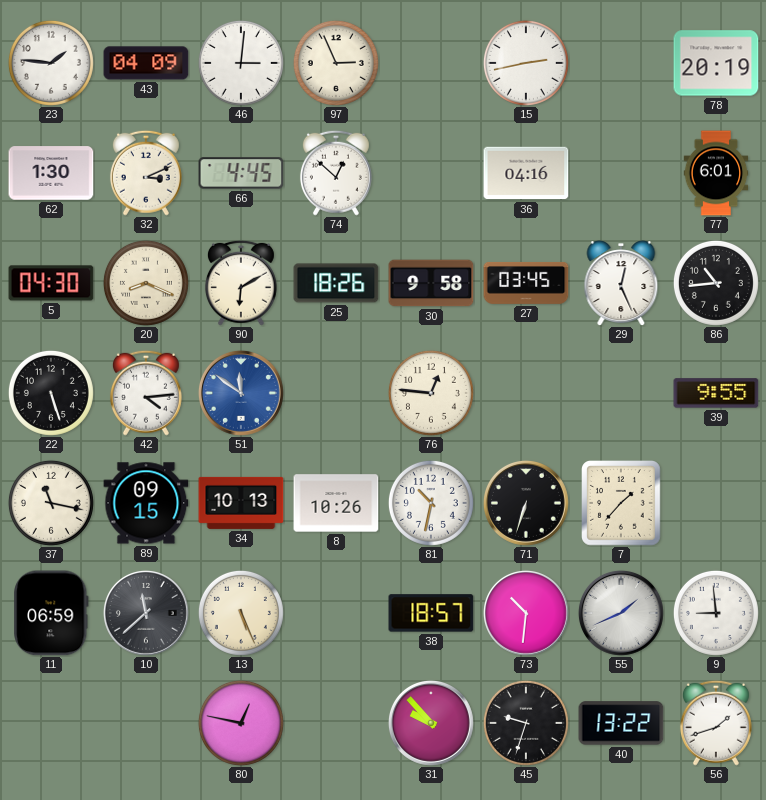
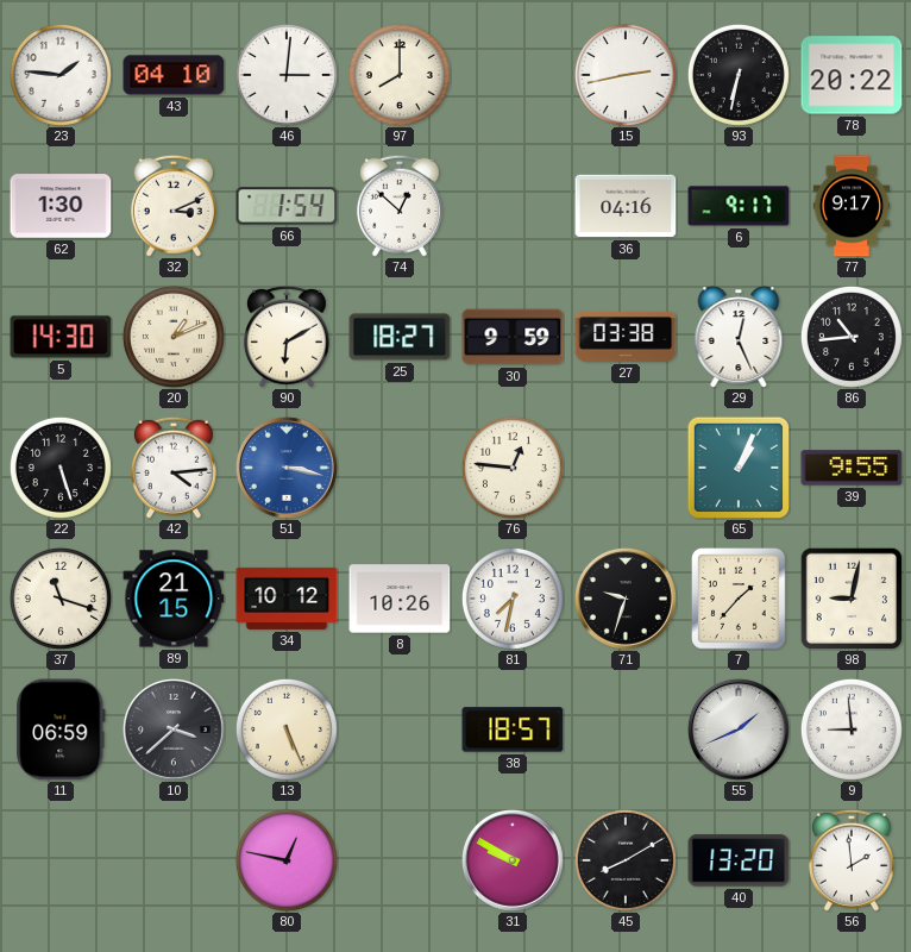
43: 04:09 -> 04:10
97: 2:56 -> 8:00
93: none -> 6:32
78: 20:19 -> 20:22
66: 4:45 -> 1:54
6: none -> 9:17
77: 6:01 -> 9:17
5: 04:30 -> 14:30
20: 8:19 -> 1:11
25: 18:26 -> 18:27
30: 9:58 -> 9:59
27: 03:45 -> 03:38
51: 11:51 -> 3:17
65: none -> 1:04
37: 11:17 -> 11:18
89: 09:15 -> 21:15
34: 10:13 -> 10:12
81: 10:32 -> 7:32
71: 6:33 -> 9:33
98: none -> 9:02
10: 11:38 -> 3:38
73: 10:31 -> none
31: 9:53 -> 9:50
45: 9:33 -> 8:10
40: 13:22 -> 13:20
56: 1:42 -> 1:59
